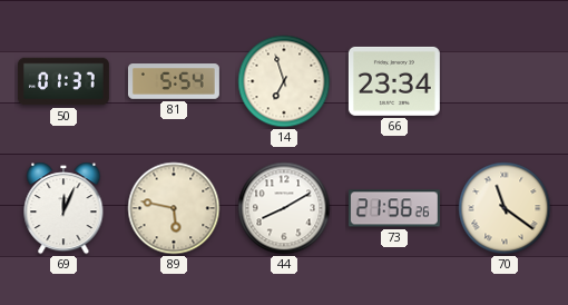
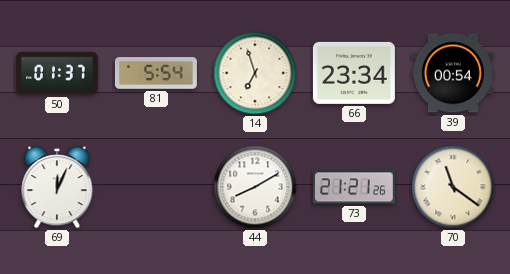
39: none -> 00:54
89: 5:47 -> none
73: 21:56 -> 21:21
